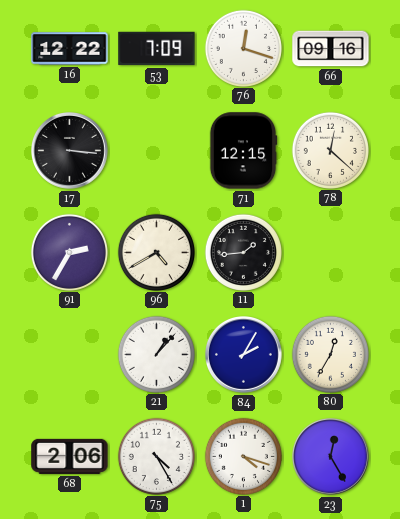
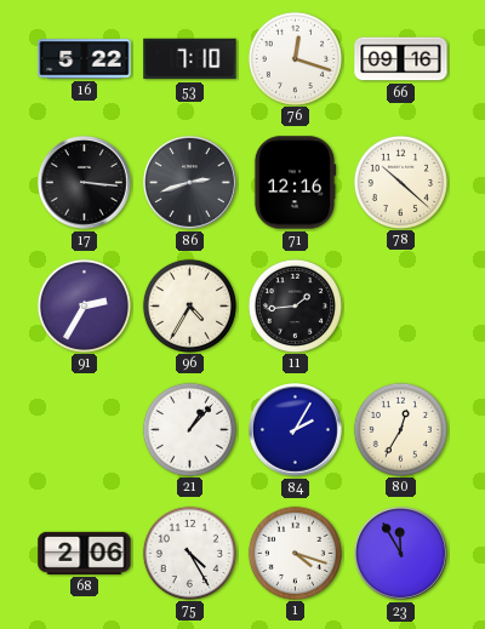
16: 12:22 -> 5:22
53: 7:09 -> 7:10
86: none -> 2:42
71: 12:15 -> 12:16
78: 12:22 -> 10:22
96: 4:40 -> 4:35
23: 12:25 -> 11:55
